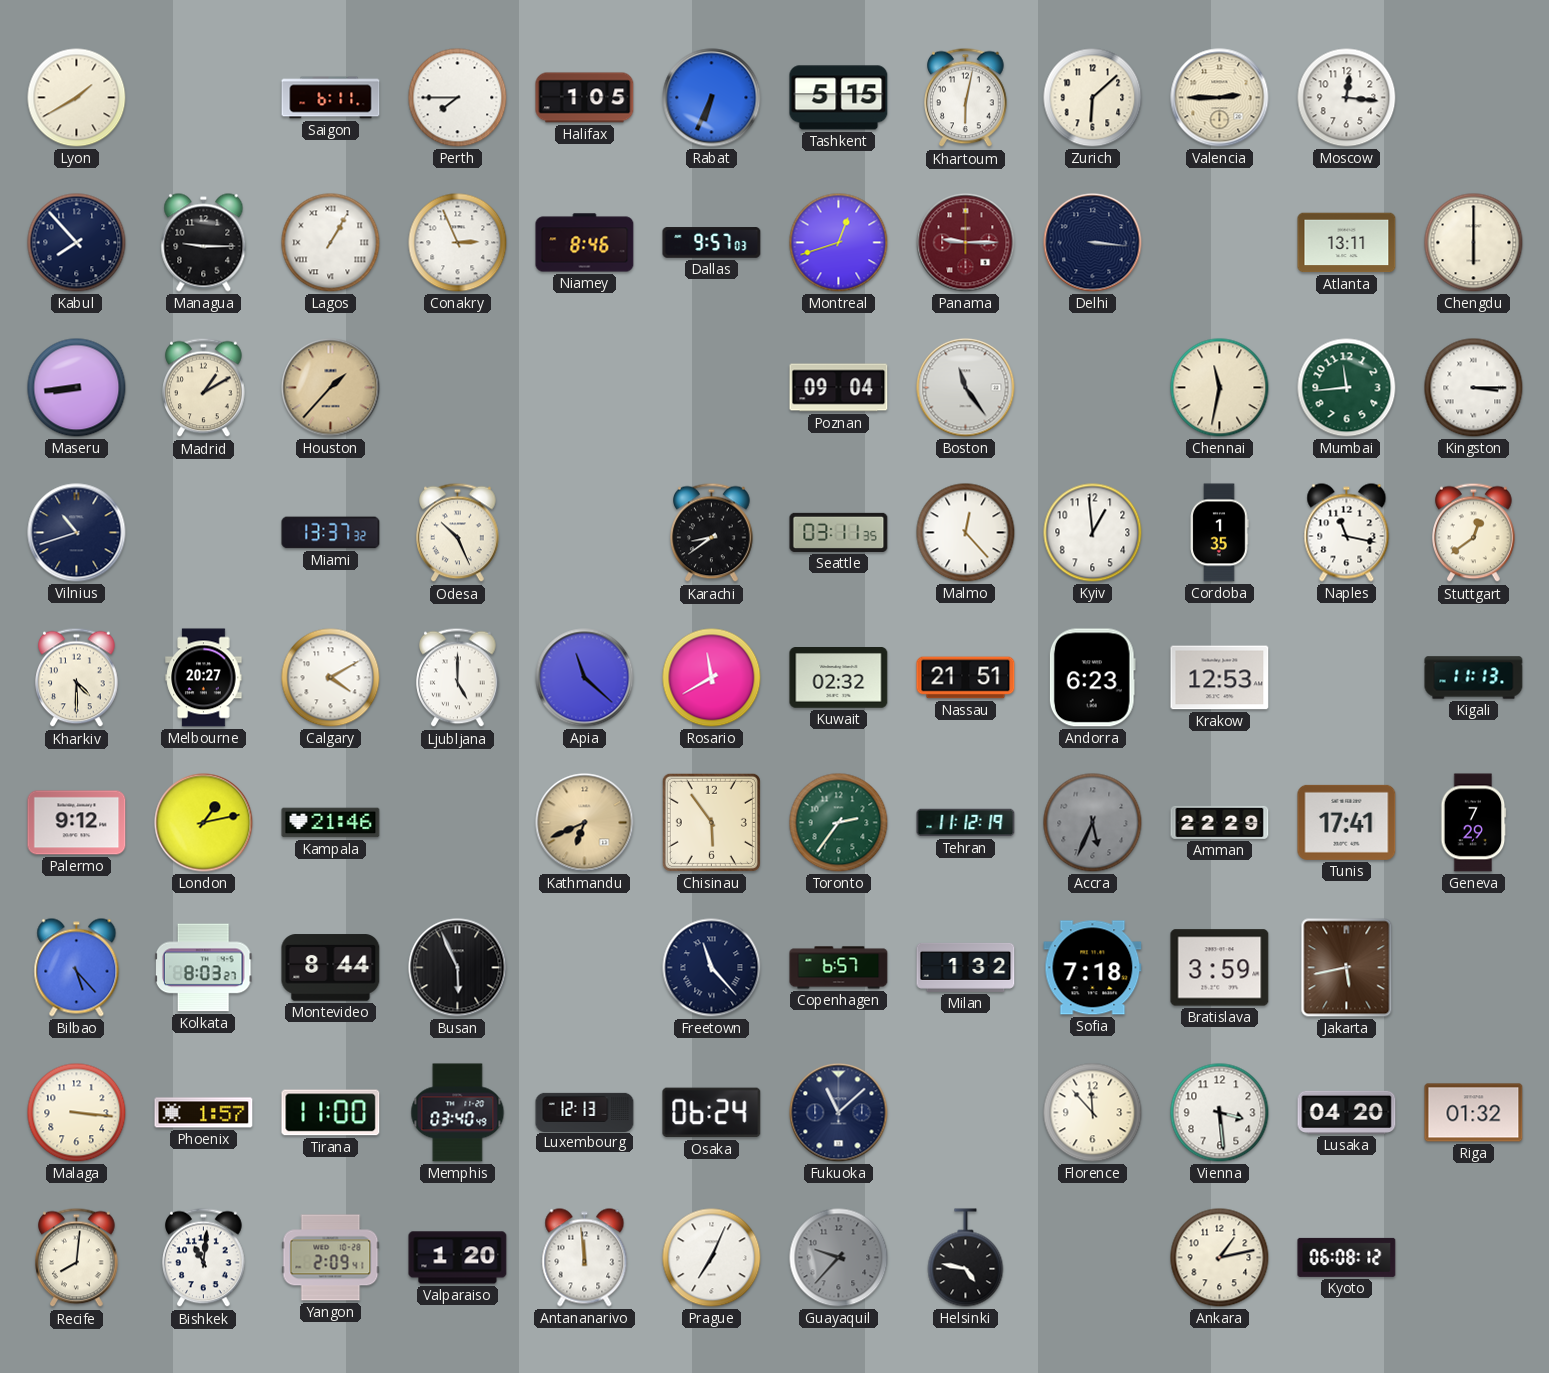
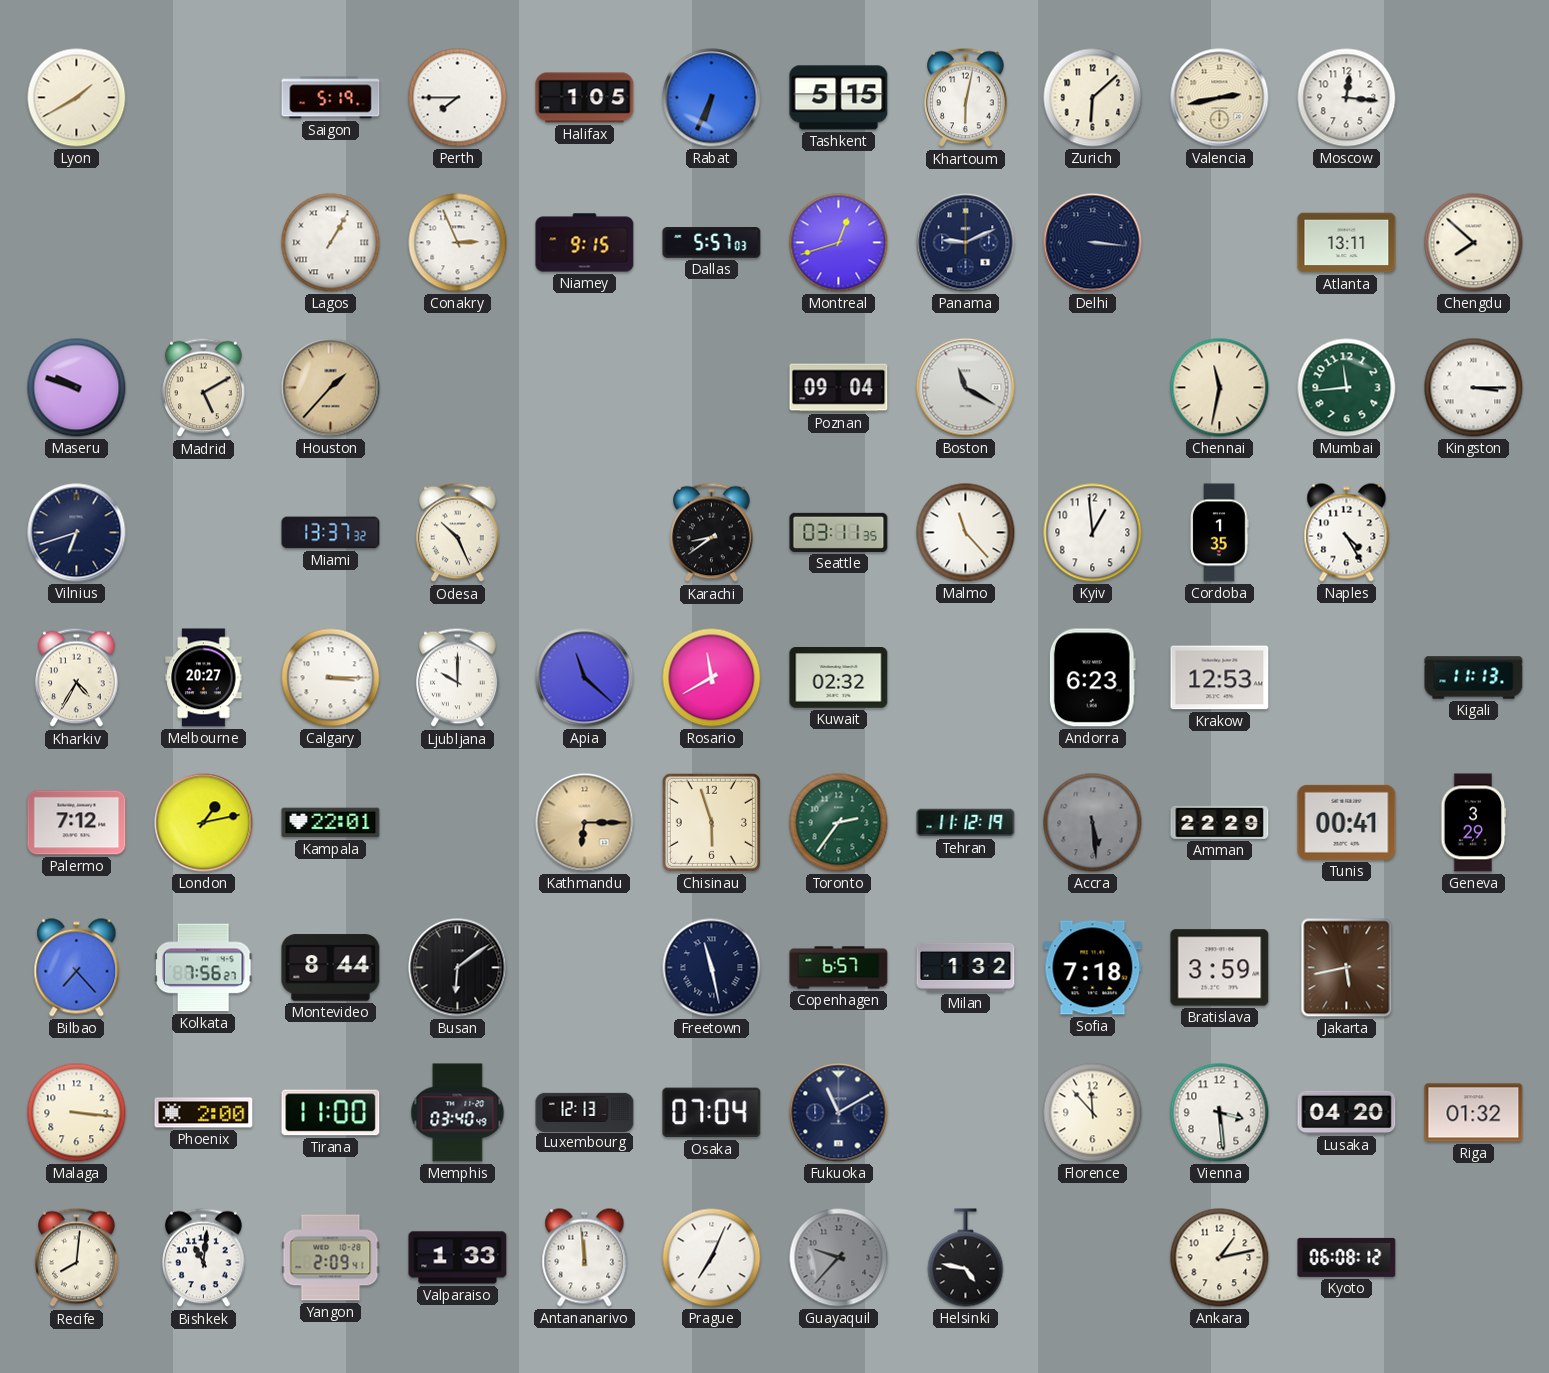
Saigon: 6:11 -> 5:19
Valencia: 2:45 -> 2:43
Kabul: 7:53 -> none
Managua: 9:15 -> none
Niamey: 8:46 -> 9:15
Dallas: 9:57 -> 5:57
Panama: 9:15 -> 9:11
Panama dial: burgundy -> navy
Chengdu: 6:00 -> 7:52
Maseru: 8:44 -> 9:48
Madrid: 1:10 -> 5:10
Boston: 11:24 -> 11:20
Vilnius: 10:42 -> 6:42
Malmo: 12:23 -> 11:23
Naples: 11:17 -> 4:25
Stuttgart: 12:39 -> none
Kharkiv: 4:30 -> 4:35
Calgary: 4:10 -> 3:15
Ljubljana: 5:00 -> 10:00
Nassau: 21:51 -> none
Palermo: 9:12 -> 7:12
Kampala: 21:46 -> 22:01
Kathmandu: 6:41 -> 6:15
Chisinau: 5:54 -> 5:57
Accra: 5:34 -> 5:29
Tunis: 17:41 -> 00:41
Geneva: 7:29 -> 3:29
Bilbao: 5:23 -> 7:23
Kolkata: 8:03 -> 7:56
Busan: 5:56 -> 6:09
Freetown: 11:23 -> 11:28
Phoenix: 1:57 -> 2:00
Osaka: 06:24 -> 07:04
Fukuoka: 11:08 -> 11:10
Valparaiso: 1:20 -> 1:33
